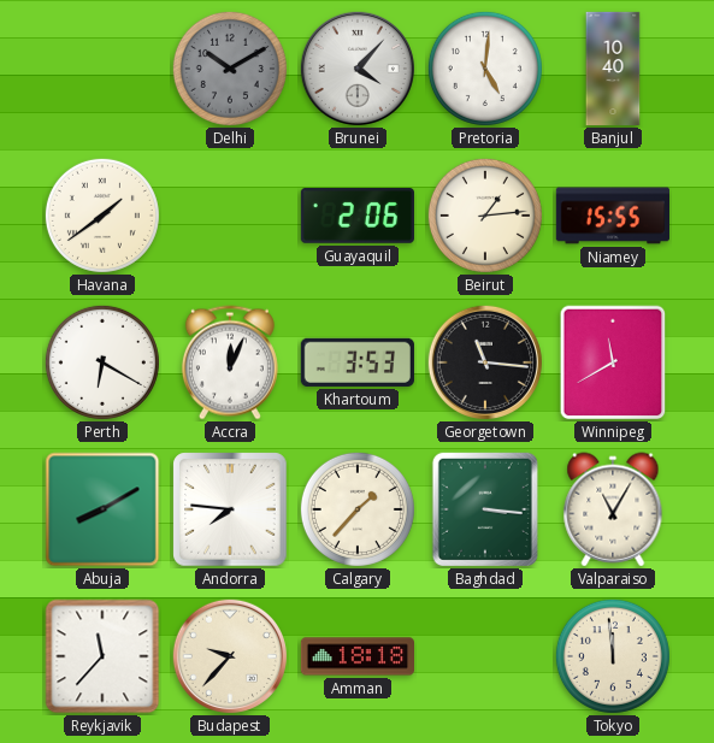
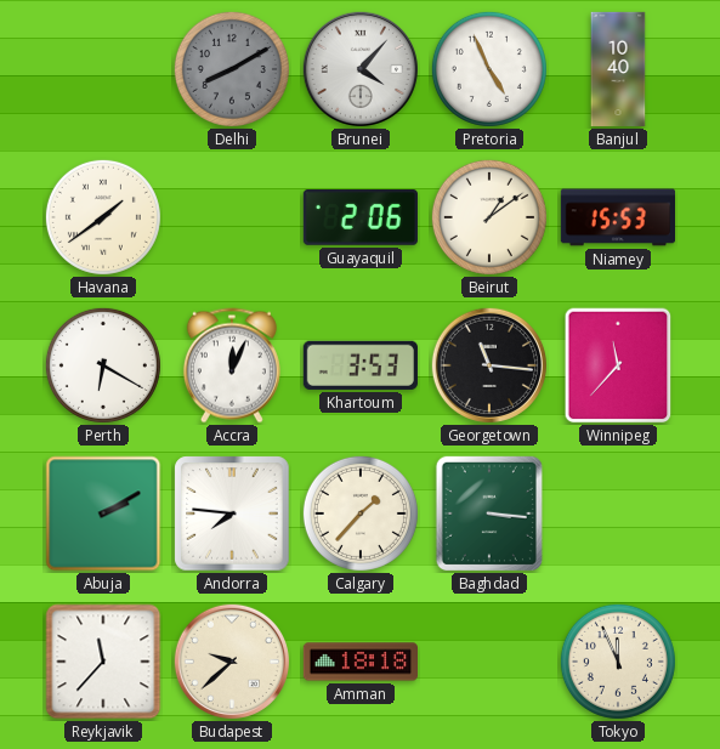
Delhi: 10:10 -> 8:10
Pretoria: 5:01 -> 4:56
Beirut: 1:14 -> 1:09
Niamey: 15:55 -> 15:53
Winnipeg: 11:40 -> 11:37
Abuja: 8:10 -> 2:10
Valparaiso: 11:05 -> none
Budapest: 9:37 -> 9:38
Tokyo: 11:59 -> 11:56
